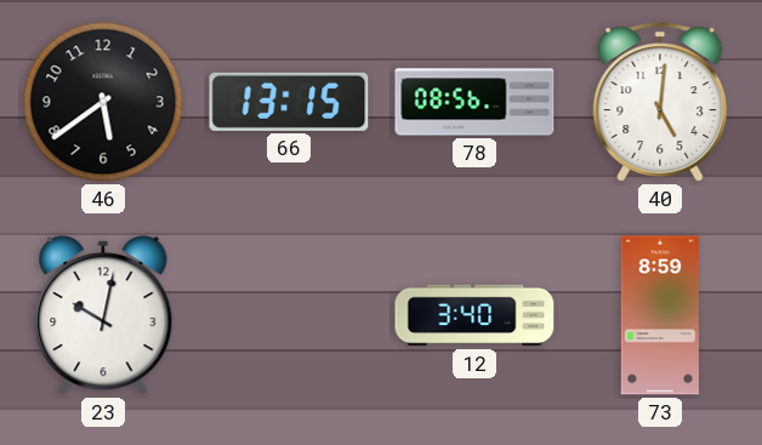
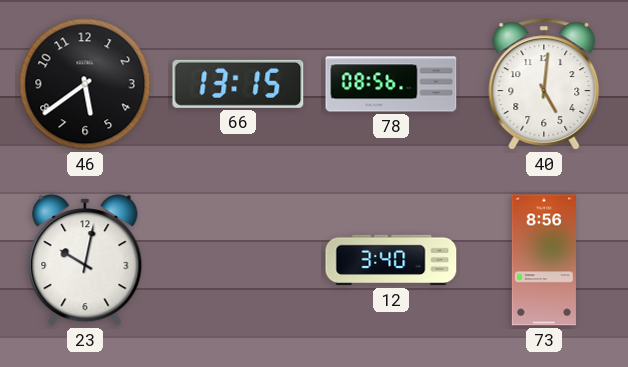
73: 8:59 -> 8:56
